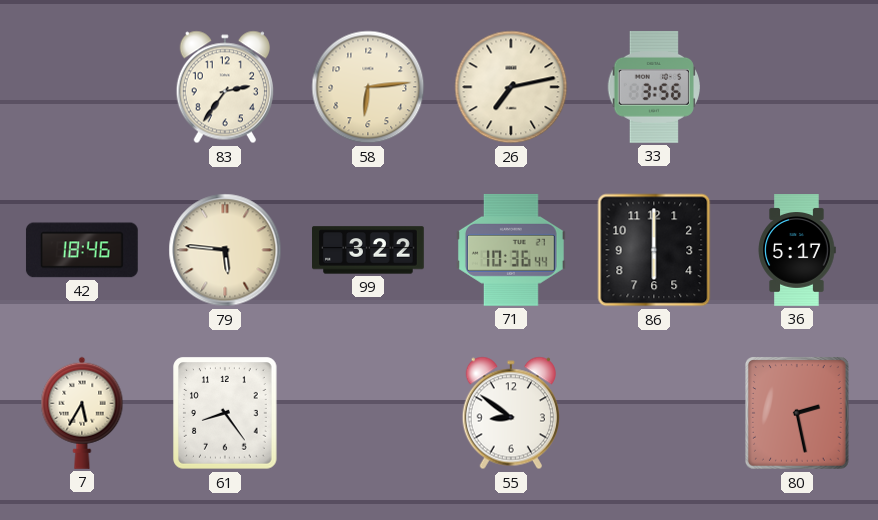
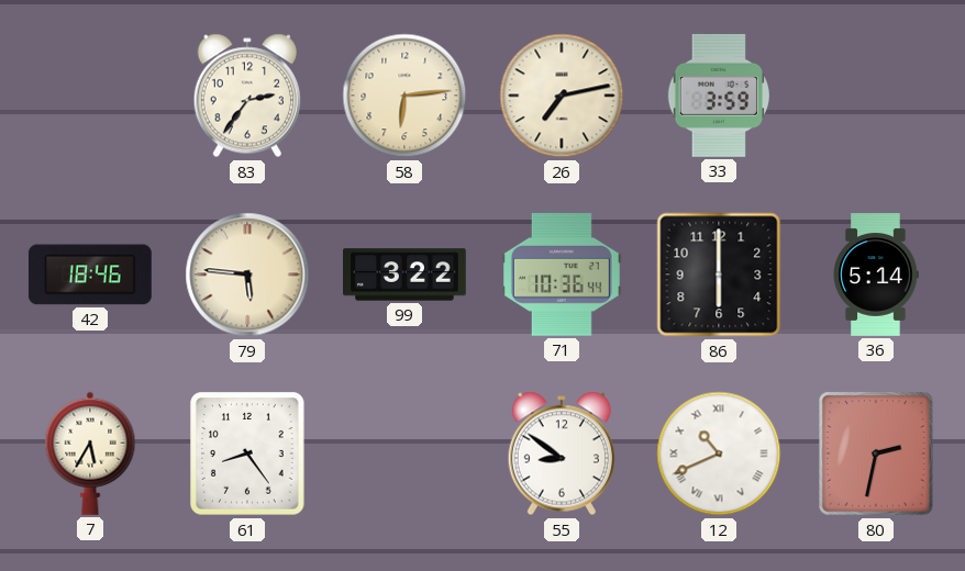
33: 3:56 -> 3:59
36: 5:17 -> 5:14
12: none -> 10:41
80: 2:28 -> 2:32
